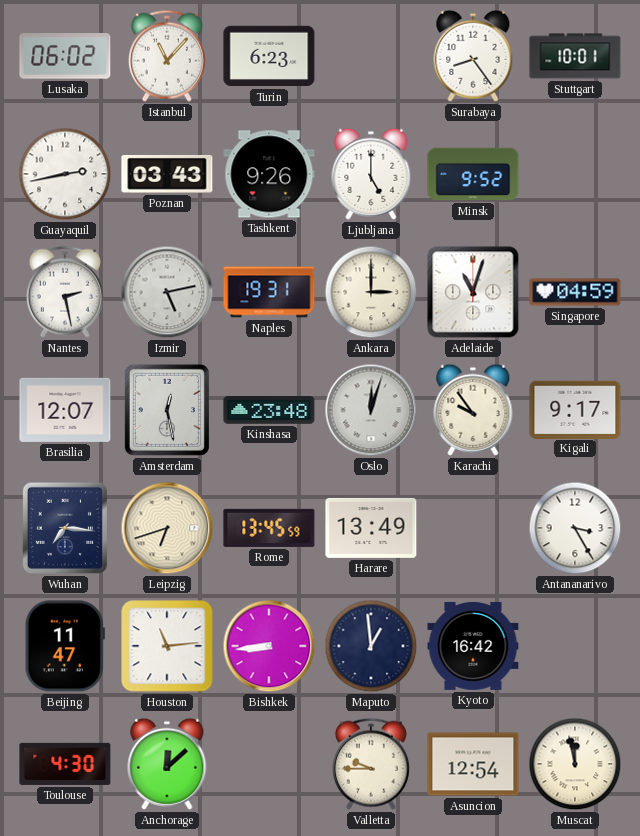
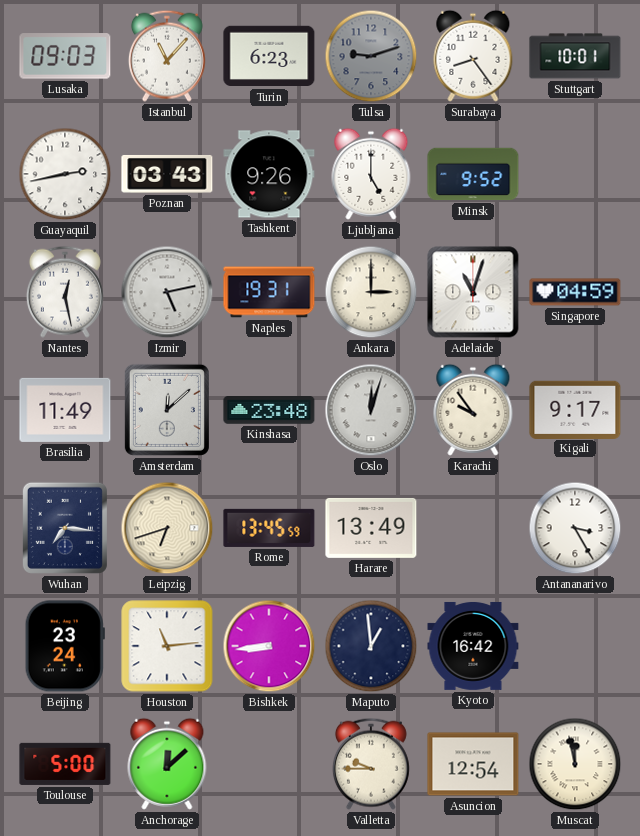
Lusaka: 06:02 -> 09:03
Tulsa: none -> 9:12
Nantes: 2:28 -> 12:28
Brasilia: 12:07 -> 11:49
Amsterdam: 12:28 -> 12:08
Beijing: 11:47 -> 23:24
Toulouse: 4:30 -> 5:00
